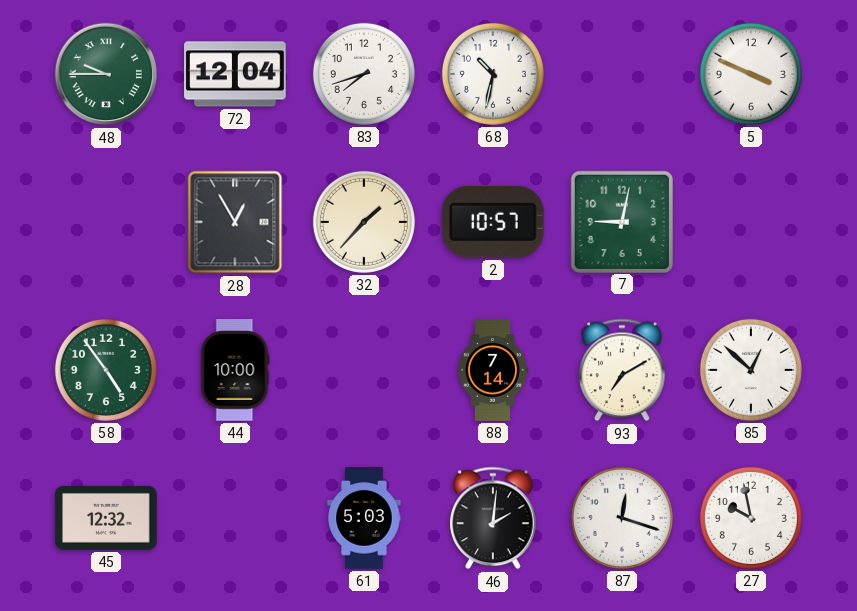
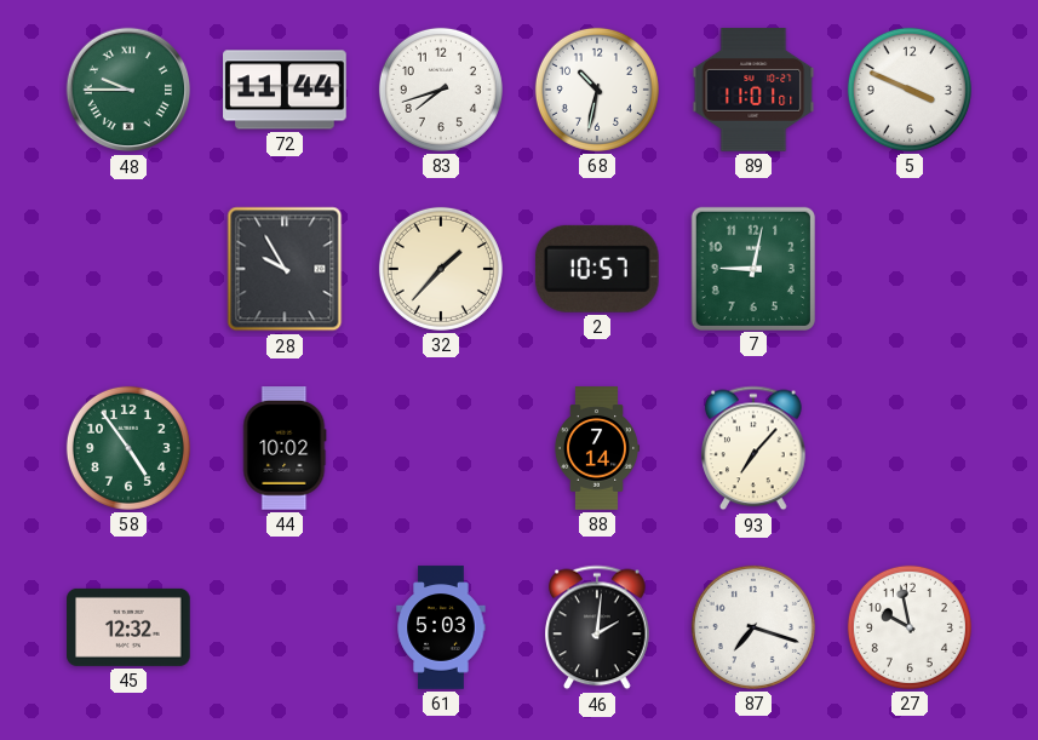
72: 12:04 -> 11:44
89: none -> 11:01
28: 12:55 -> 9:55
44: 10:00 -> 10:02
93: 7:10 -> 7:07
85: 12:52 -> none
87: 12:18 -> 7:18
